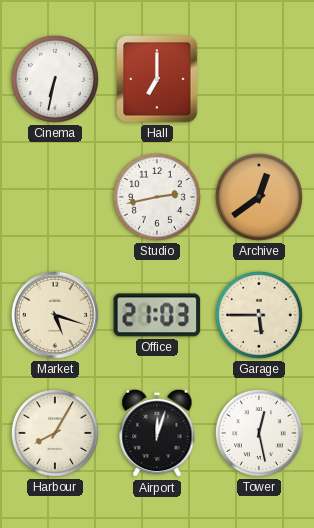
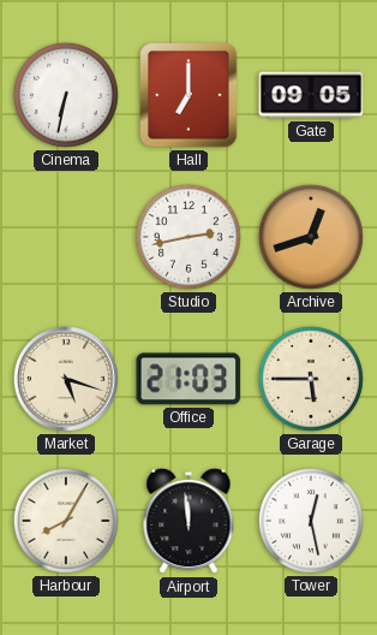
Gate: none -> 09:05
Archive: 12:39 -> 12:42
Airport: 12:03 -> 11:59
